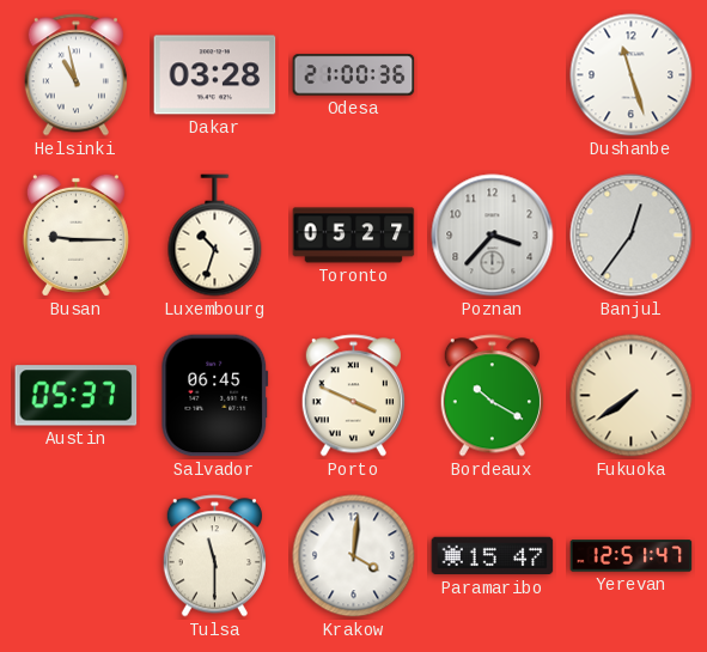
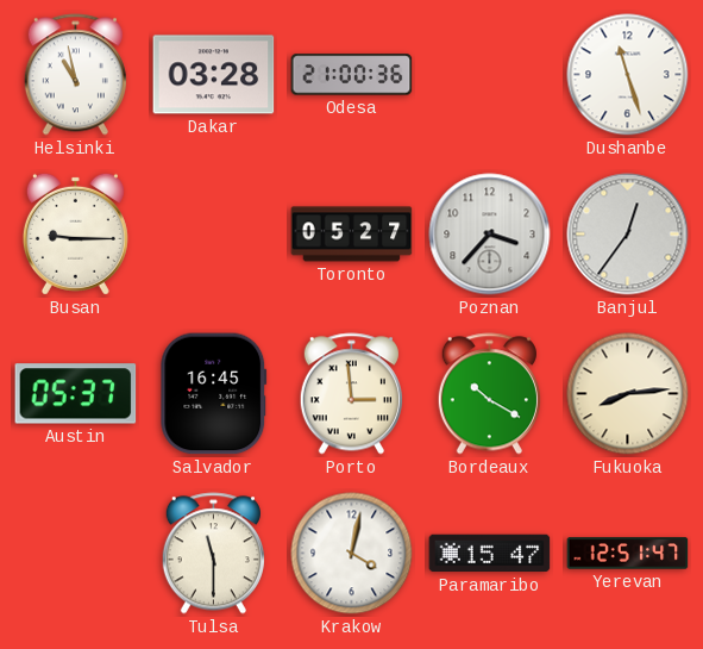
Luxembourg: 10:33 -> none
Salvador: 06:45 -> 16:45
Porto: 3:49 -> 2:59
Fukuoka: 7:39 -> 8:14
Krakow: 4:01 -> 4:02
